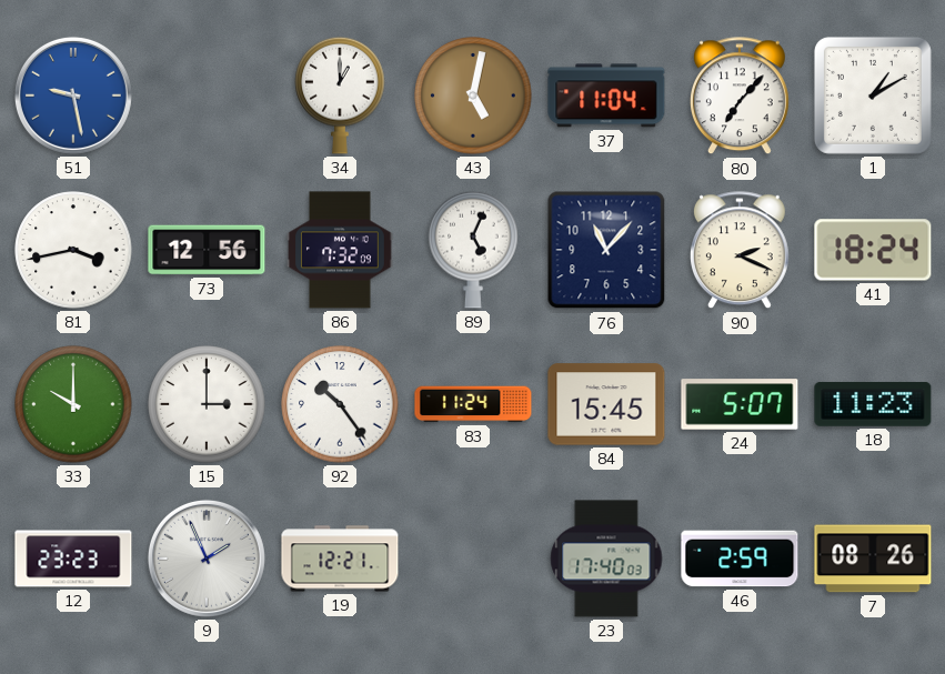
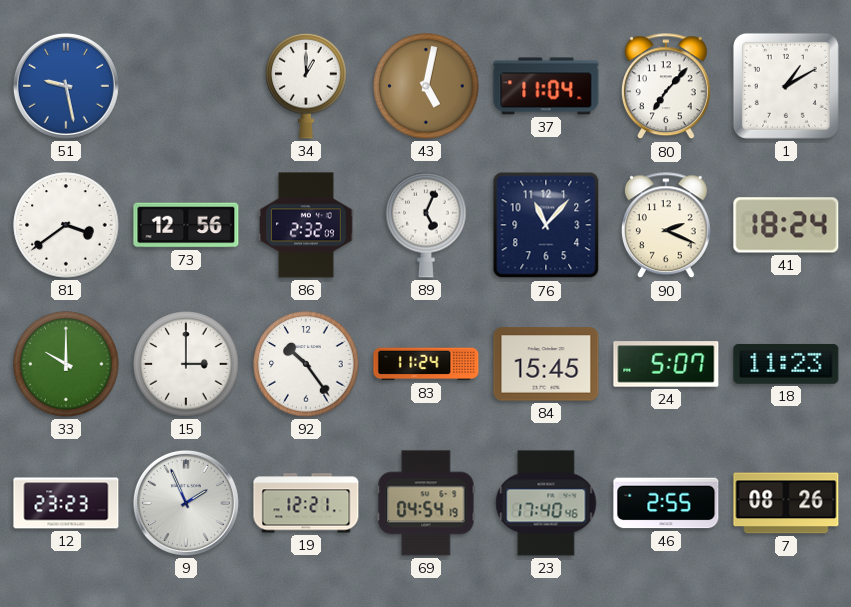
81: 3:43 -> 3:39
86: 7:32 -> 2:32
69: none -> 04:54
23: 17:40:03 -> 17:40:46
46: 2:59 -> 2:55
